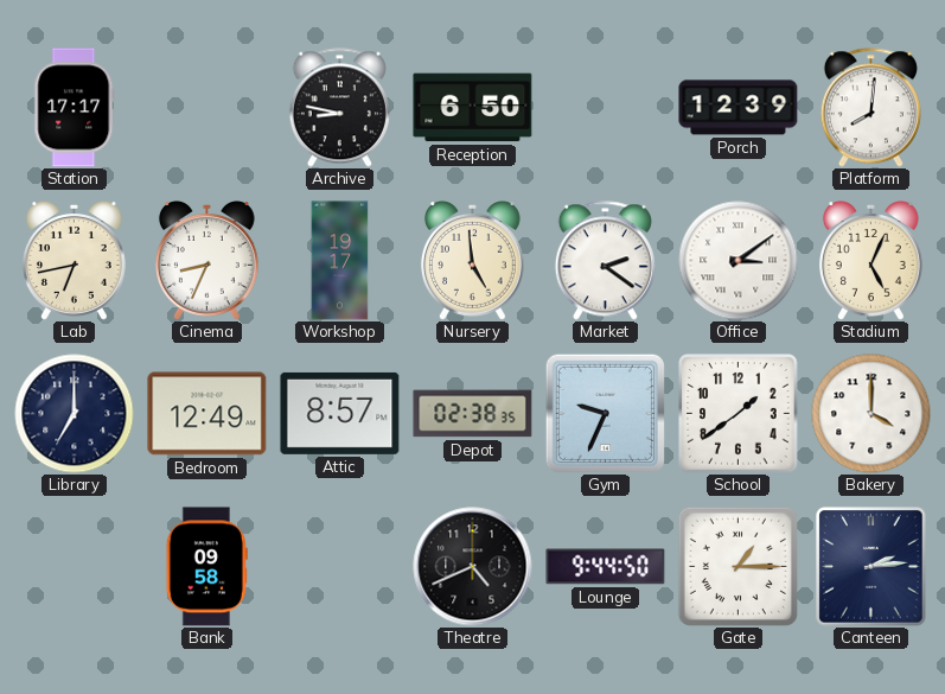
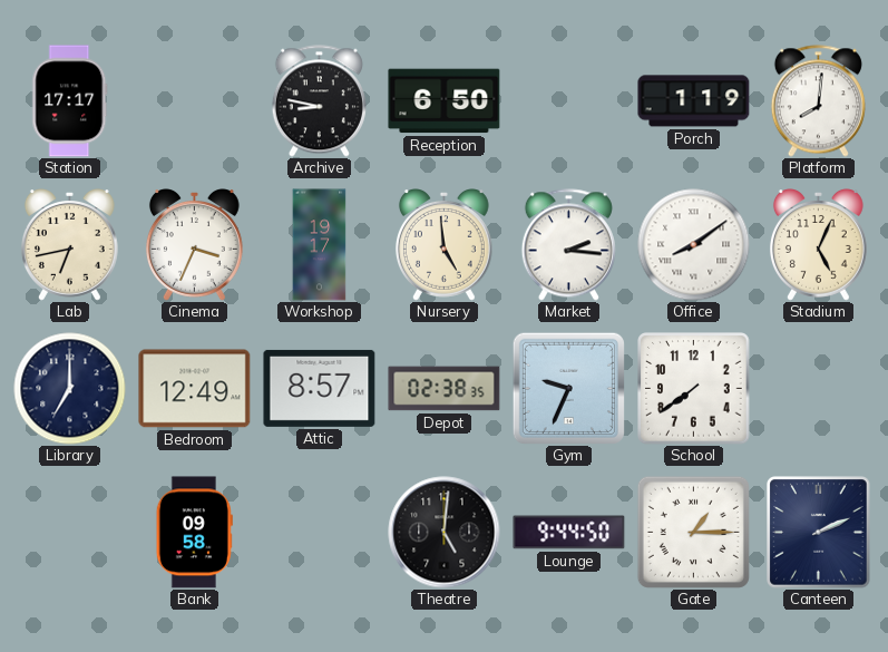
Porch: 12:39 -> 1:19
Cinema: 8:34 -> 3:34
Market: 2:21 -> 2:16
Office: 3:09 -> 8:09
School: 1:39 -> 7:39
Bakery: 4:00 -> none
Theatre: 4:41 -> 5:01
Canteen: 2:14 -> 2:11
